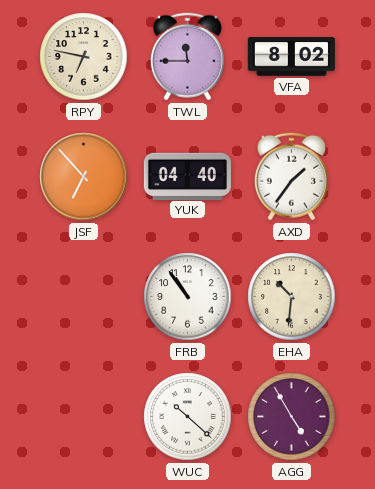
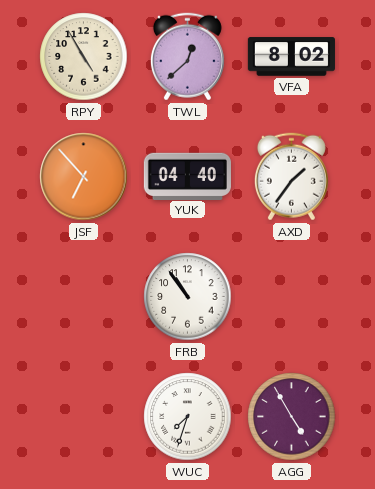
RPY: 6:47 -> 4:55
TWL: 11:45 -> 12:38
EHA: 10:31 -> none
WUC: 10:22 -> 7:33
